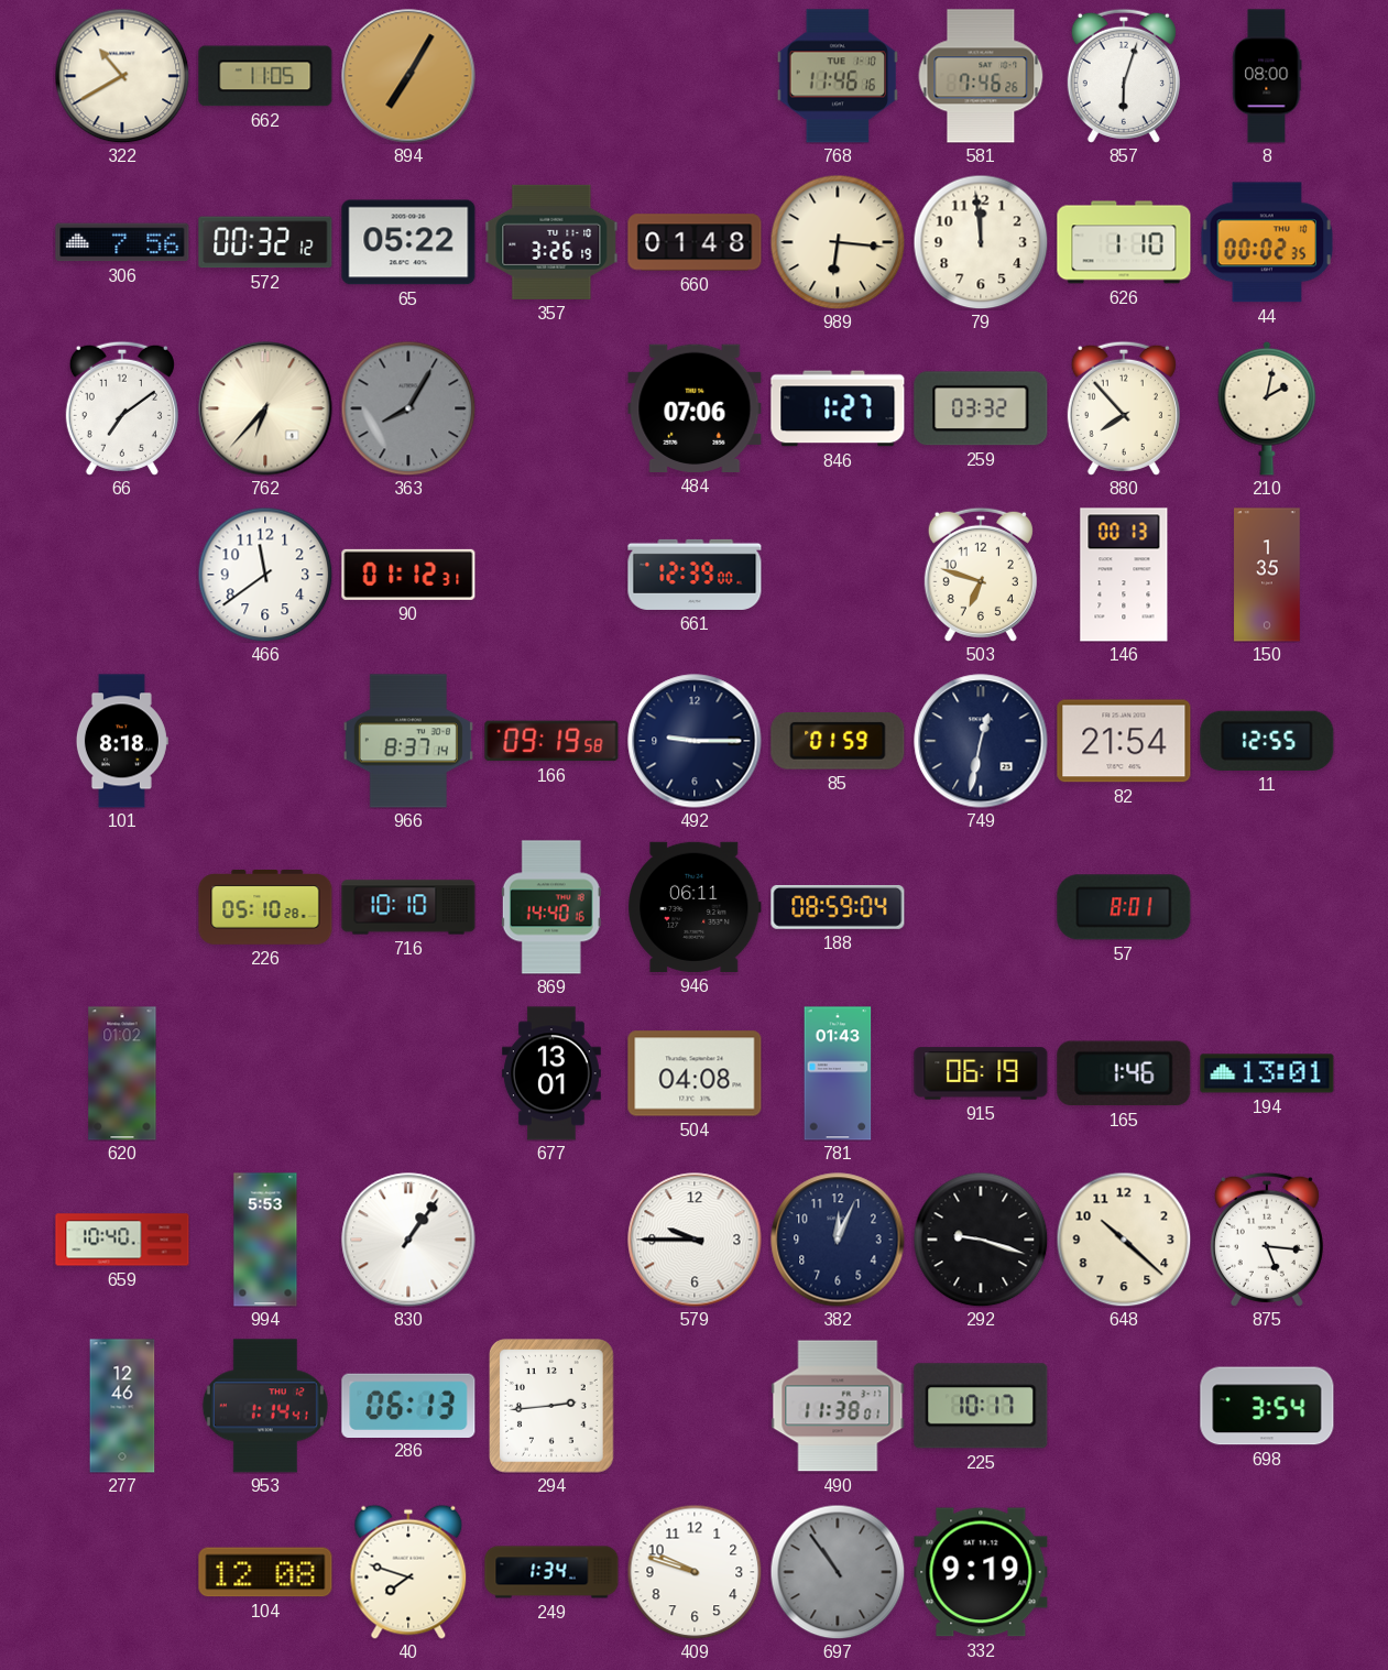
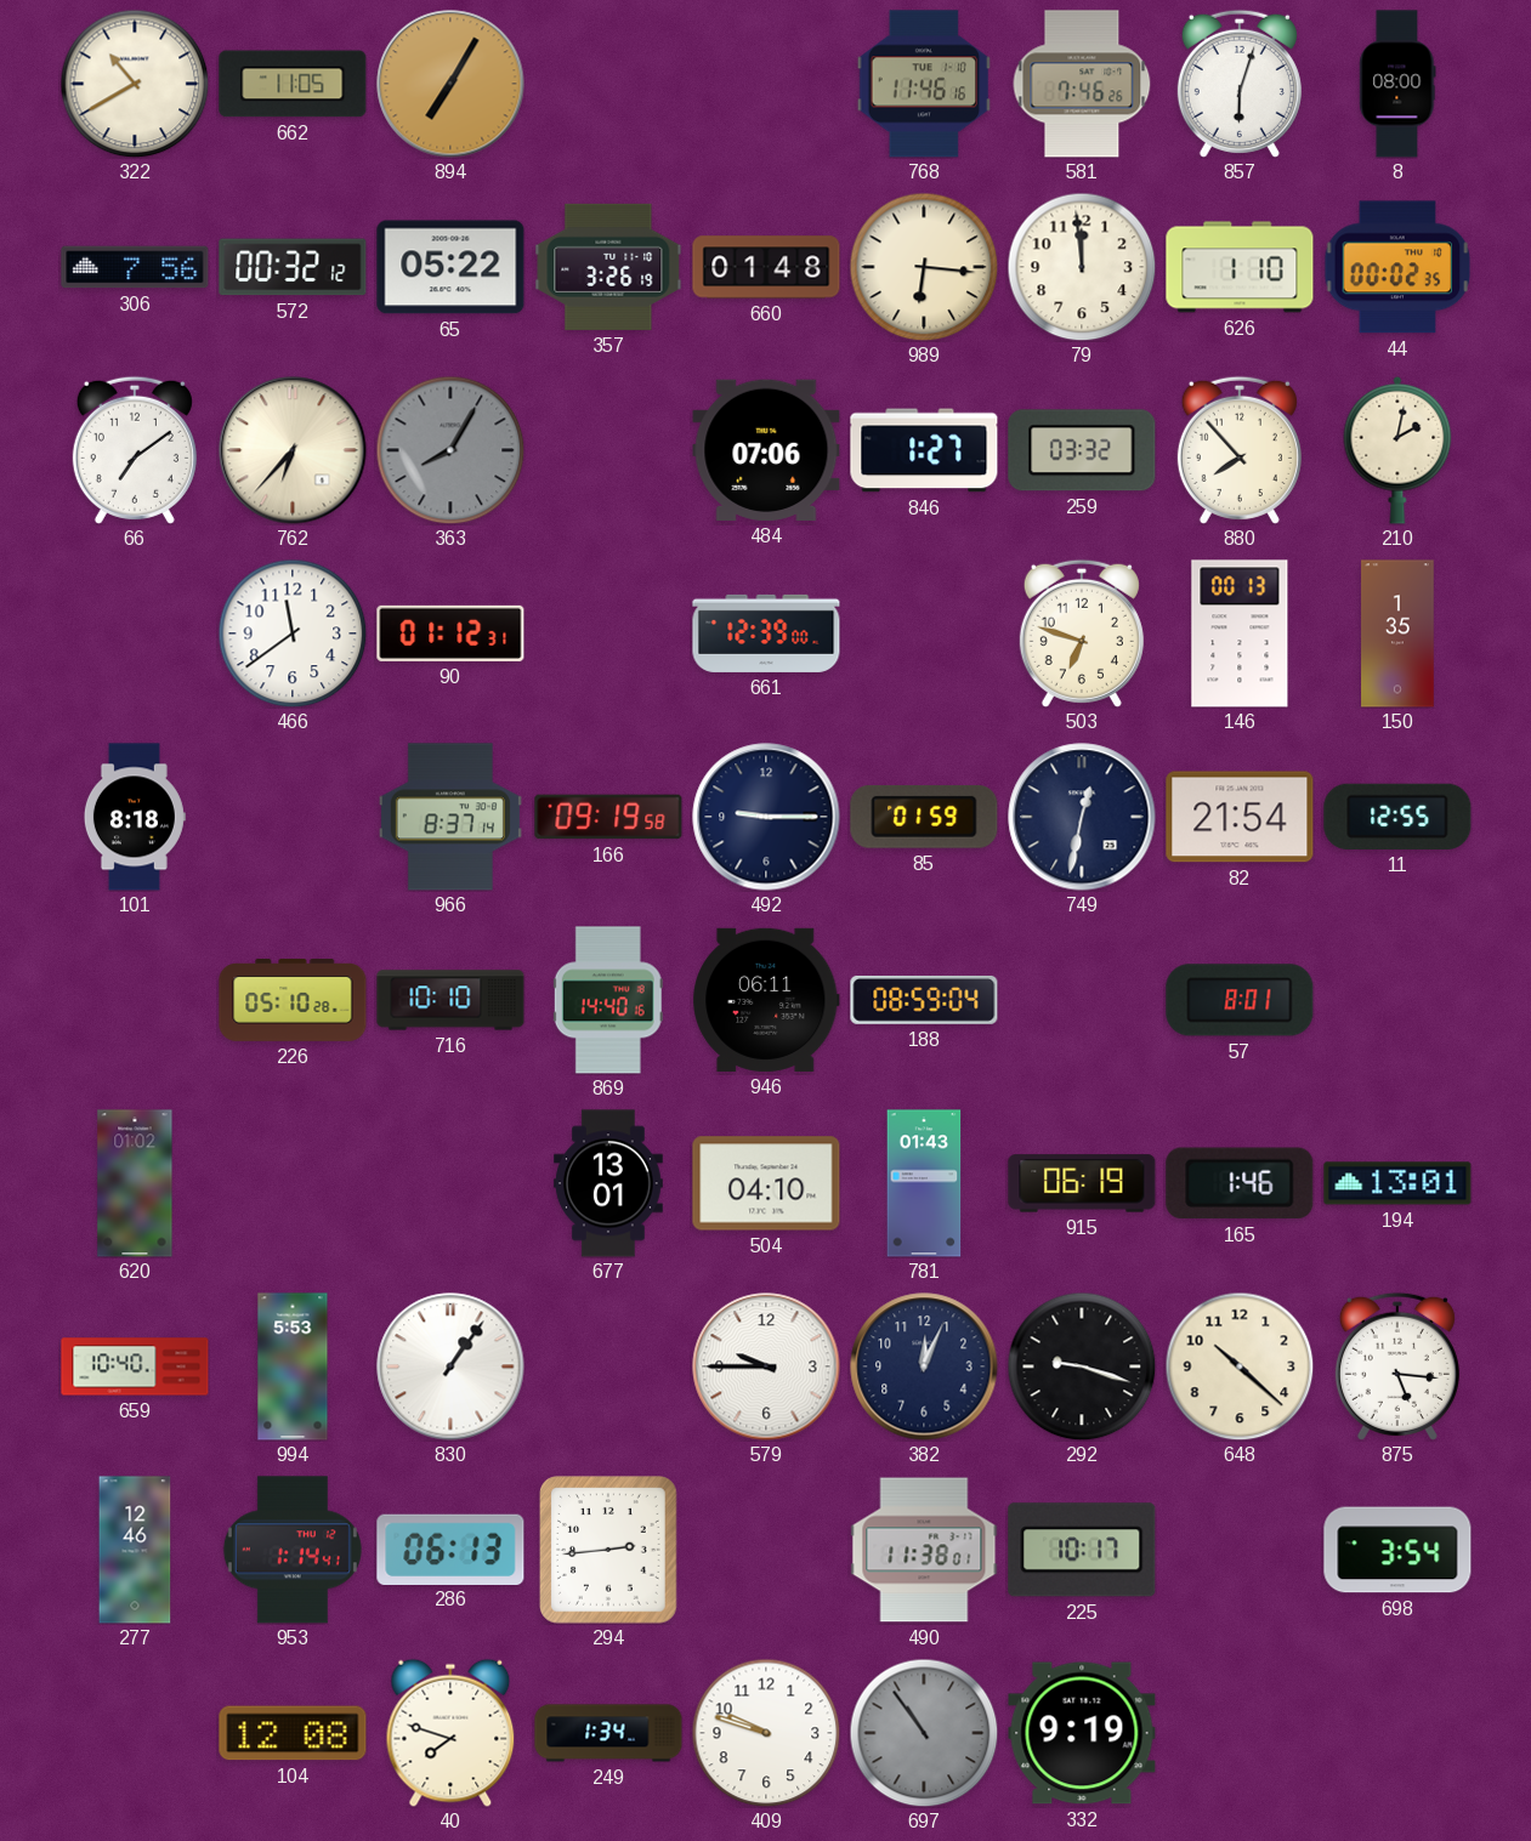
504: 04:08 -> 04:10
